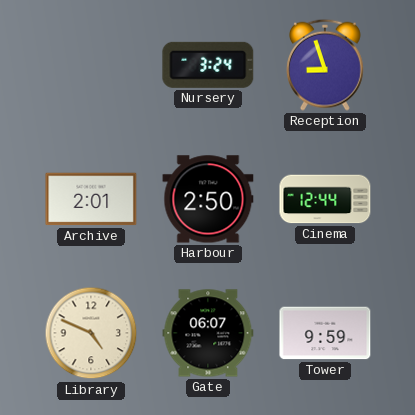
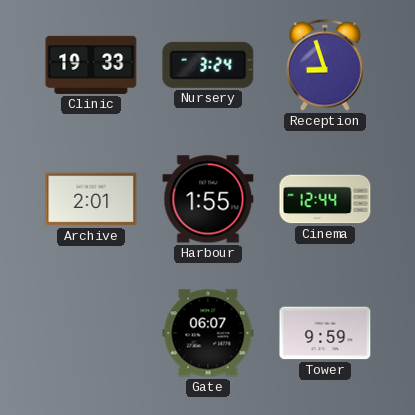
Clinic: none -> 19:33
Harbour: 2:50 -> 1:55
Library: 4:49 -> none
